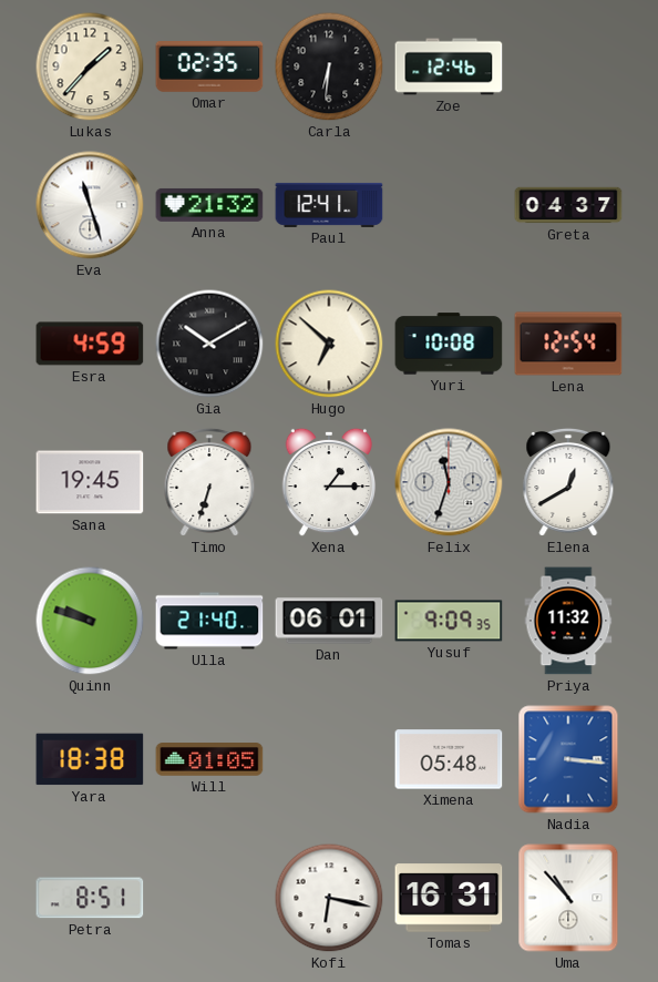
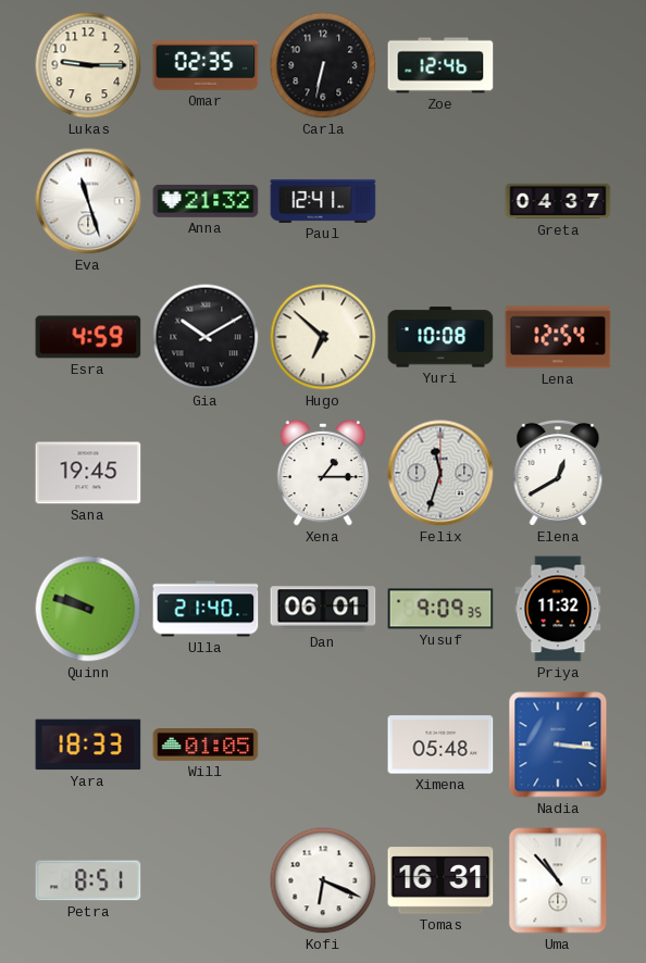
Lukas: 1:37 -> 9:15
Carla: 6:31 -> 6:32
Timo: 6:33 -> none
Yara: 18:38 -> 18:33
Kofi: 6:17 -> 6:19
